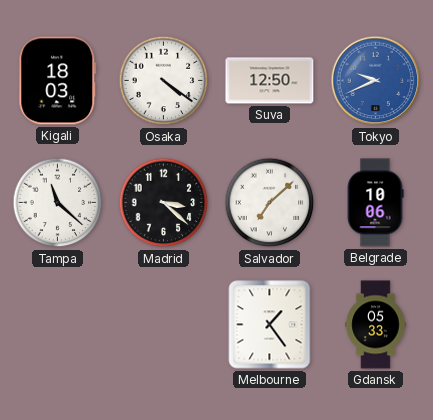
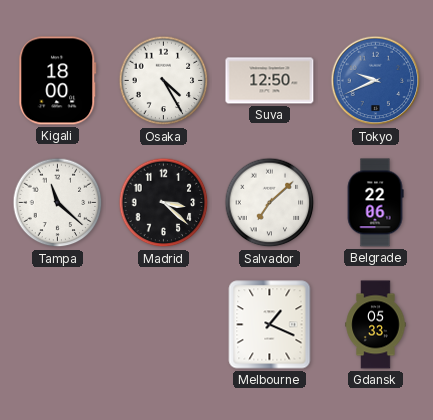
Kigali: 18:03 -> 18:00
Osaka: 4:21 -> 4:25
Belgrade: 10:06 -> 22:06
Melbourne: 1:24 -> 1:19
